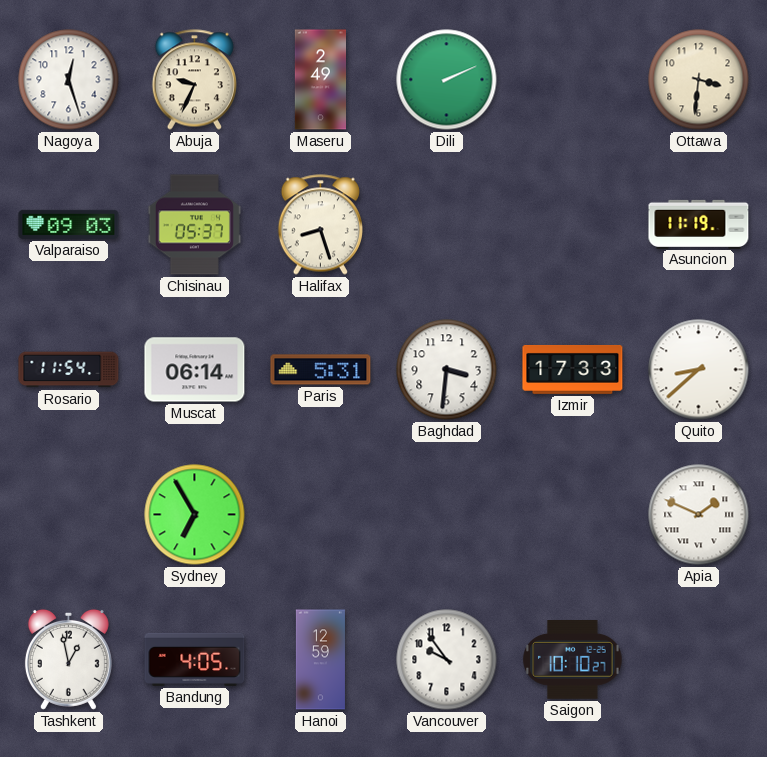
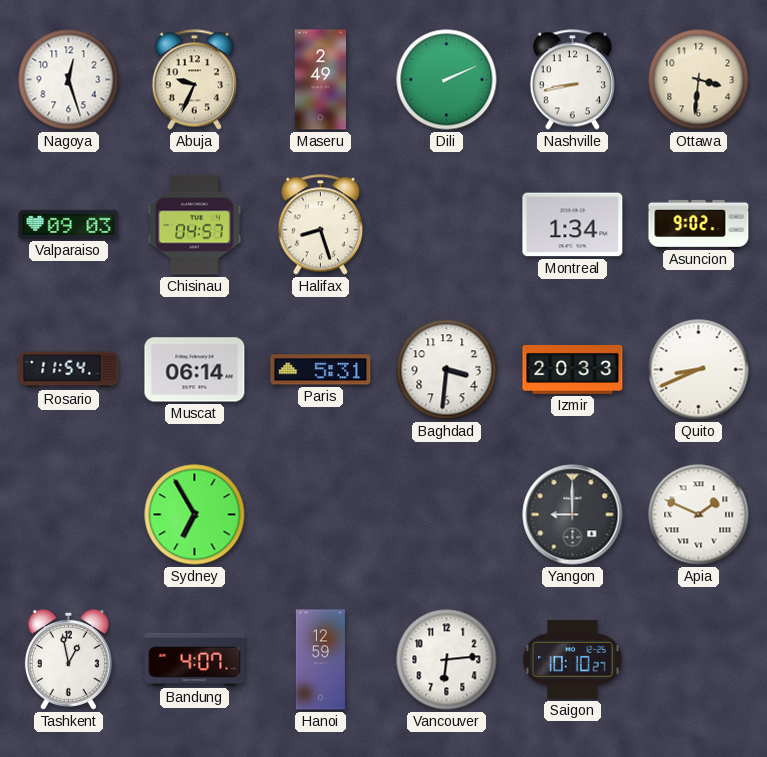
Nashville: none -> 8:43
Chisinau: 05:37 -> 04:57
Montreal: none -> 1:34
Asuncion: 11:19 -> 9:02
Izmir: 17:33 -> 20:33
Quito: 8:38 -> 8:41
Yangon: none -> 9:00
Bandung: 4:05 -> 4:07
Vancouver: 9:54 -> 6:14
